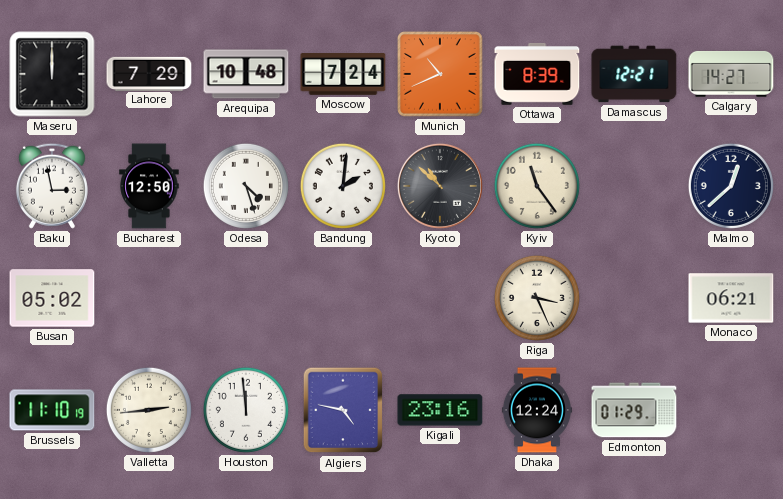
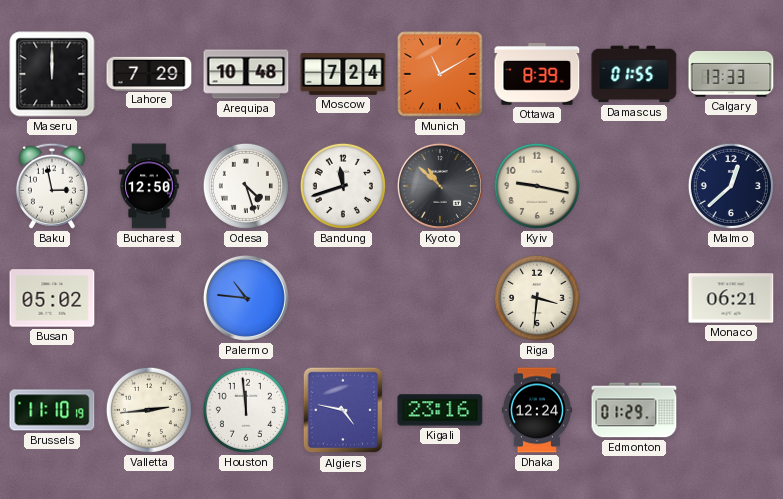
Munich: 10:41 -> 11:10
Damascus: 12:21 -> 01:55
Calgary: 14:27 -> 13:33
Bandung: 2:01 -> 11:42
Kyiv: 11:24 -> 9:17
Palermo: none -> 10:46
Riga: 3:26 -> 3:31
